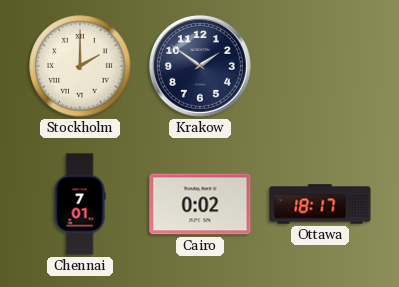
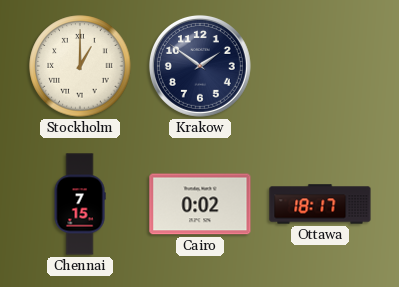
Stockholm: 2:00 -> 1:00
Chennai: 7:01 -> 7:15
